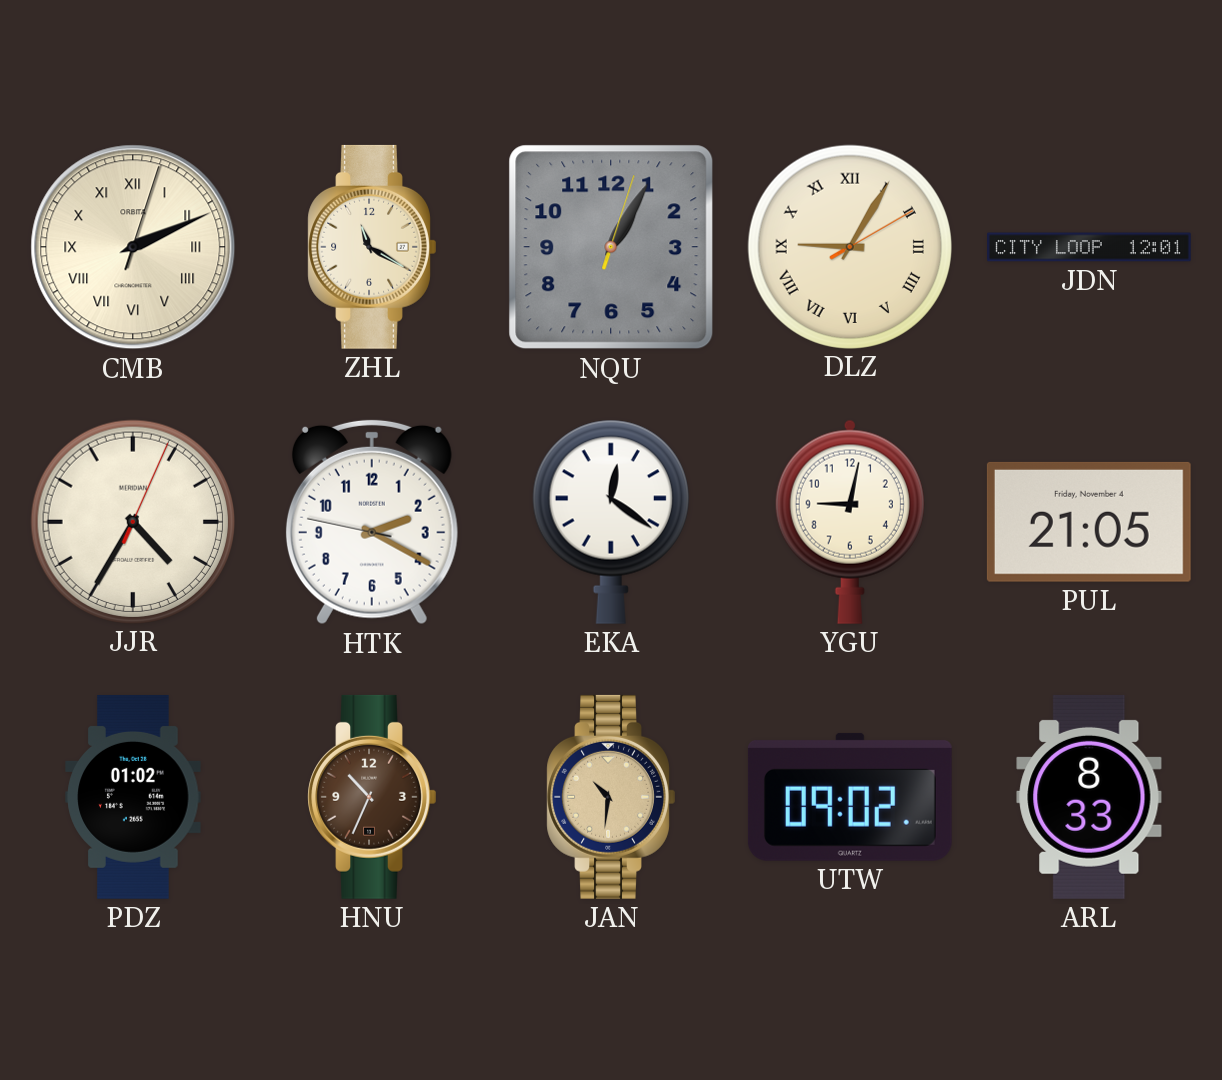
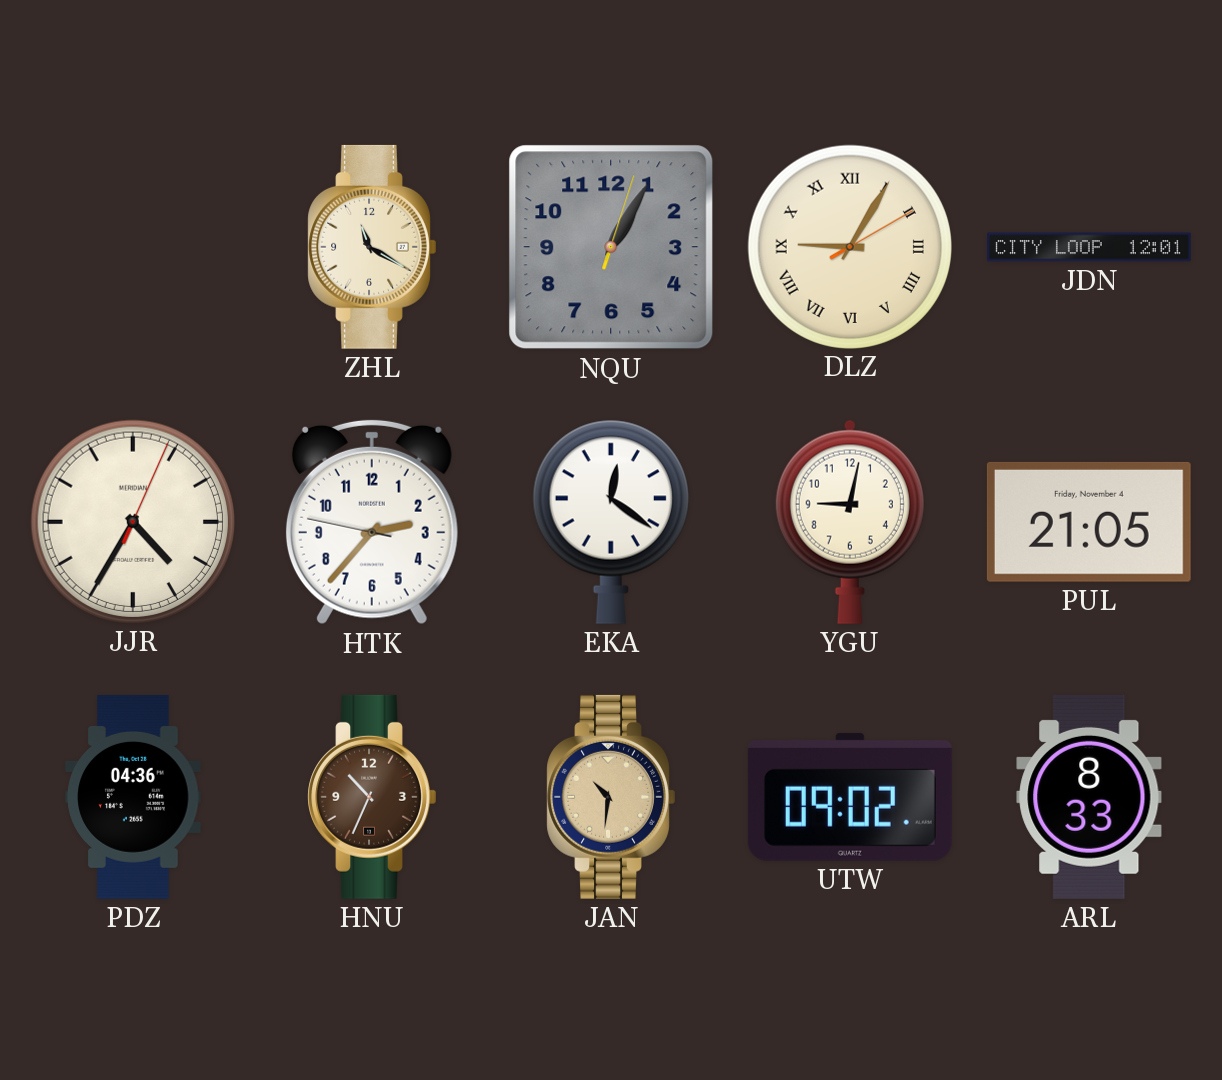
CMB: 2:11 -> none
HTK: 2:19 -> 2:36
PDZ: 01:02 -> 04:36
